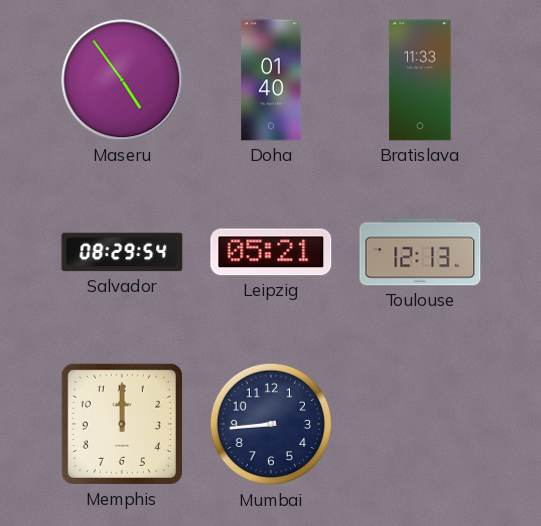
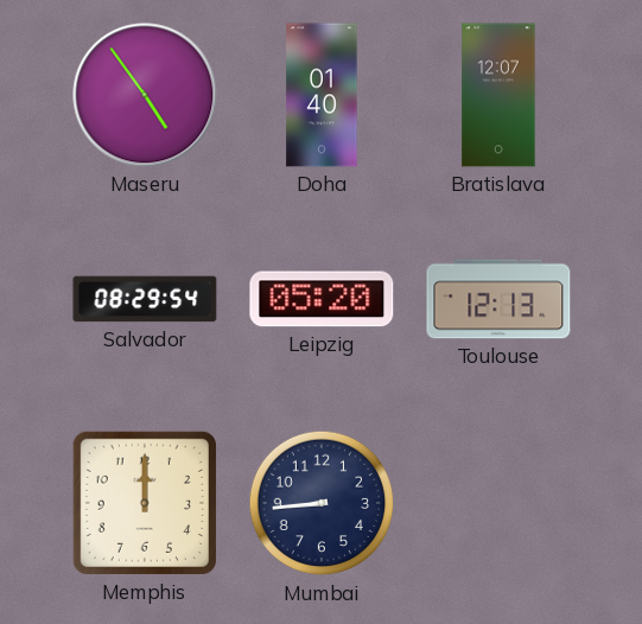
Bratislava: 11:33 -> 12:07
Leipzig: 05:21 -> 05:20
